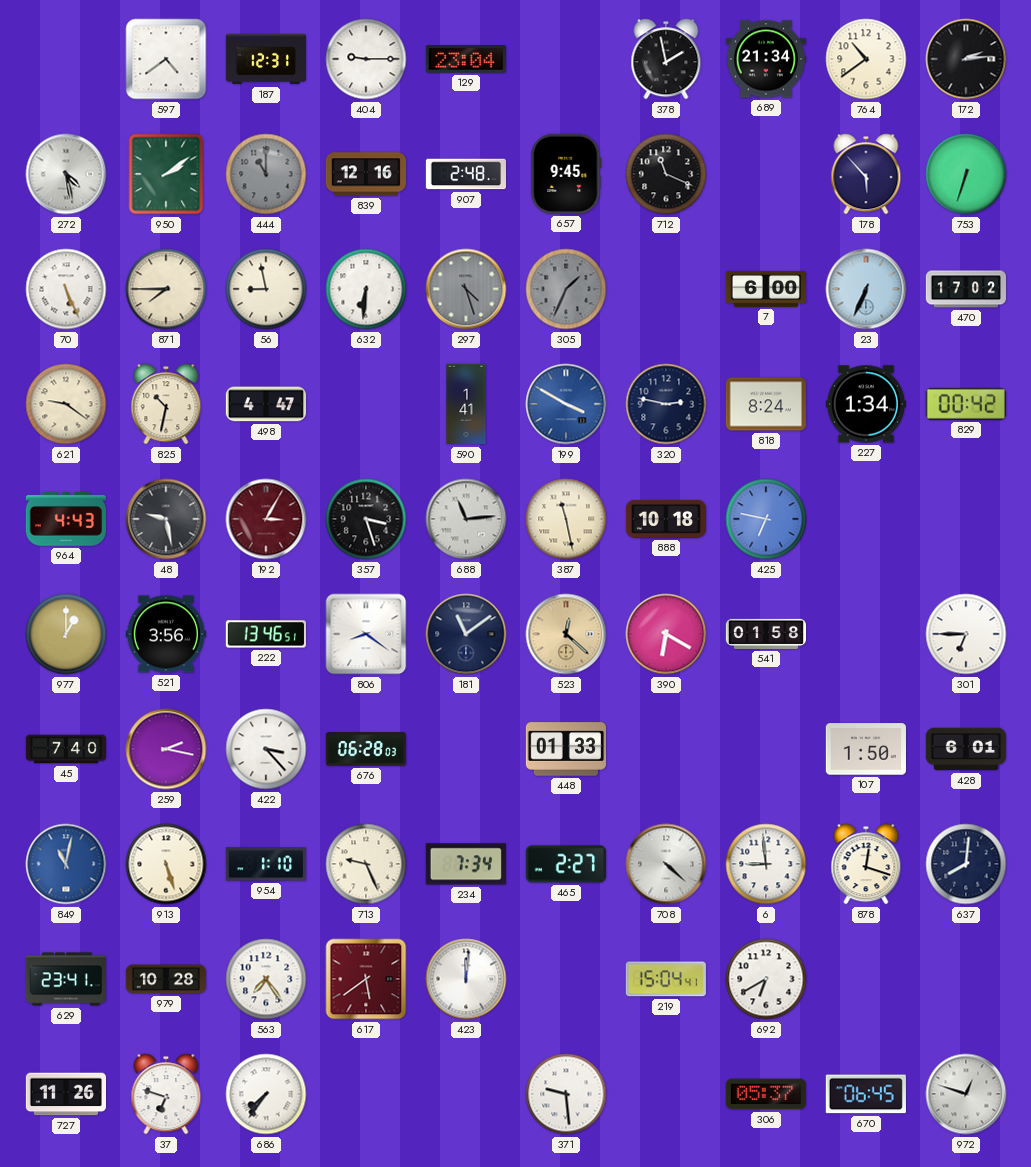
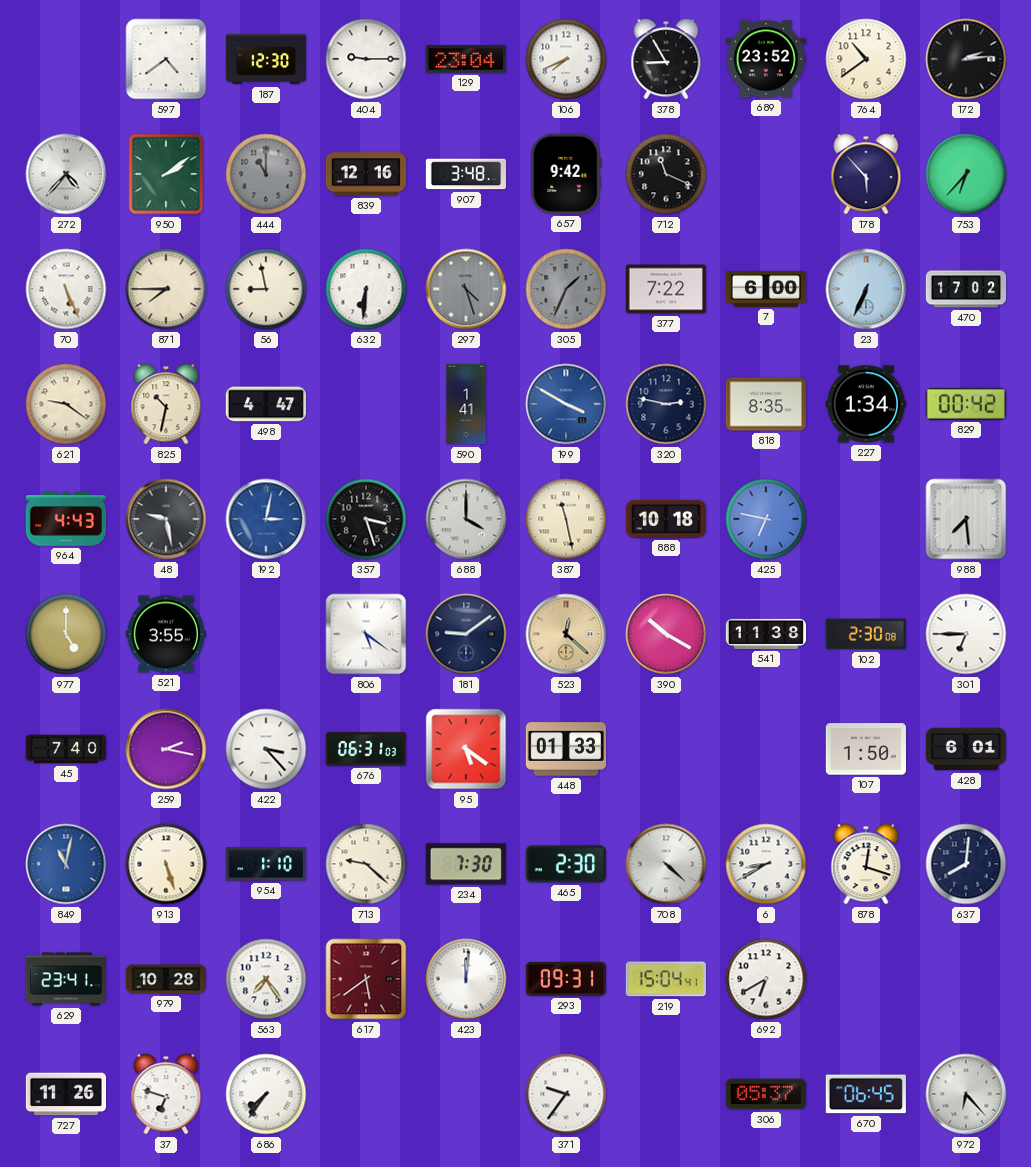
187: 12:31 -> 12:30
106: none -> 7:41
378: 1:58 -> 8:55
689: 21:34 -> 23:52
272: 4:28 -> 4:37
907: 2:48 -> 3:48
657: 9:45 -> 9:42
753: 6:33 -> 6:37
377: none -> 7:22
818: 8:24 -> 8:35
192: 3:05 -> 3:02
192 dial: burgundy -> blue
688: 11:14 -> 4:00
988: none -> 7:29
977: 1:00 -> 5:00
521: 3:56 -> 3:55
222: 13:46 -> none
806: 8:21 -> 5:21
181: 11:09 -> 9:09
390: 6:20 -> 10:20
541: 01:58 -> 11:38
102: none -> 2:30
676: 06:28 -> 06:31
95: none -> 5:21
713: 9:26 -> 9:22
234: 7:34 -> 7:30
465: 2:27 -> 2:30
6: 8:59 -> 8:40
293: none -> 09:31
371: 9:29 -> 9:36
972: 12:48 -> 6:23
